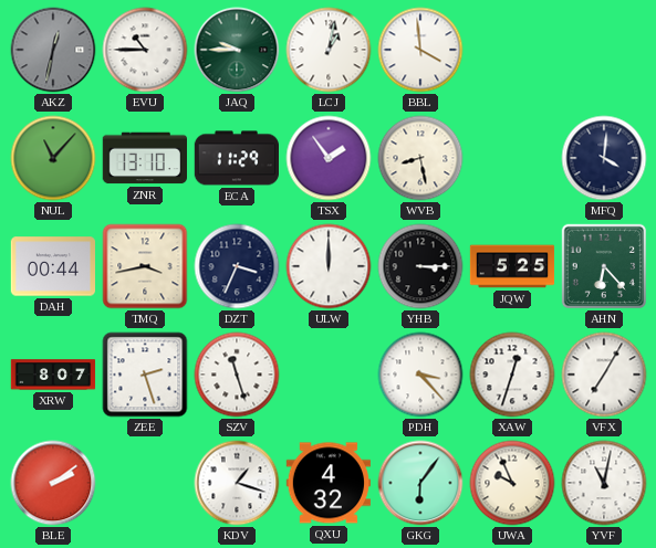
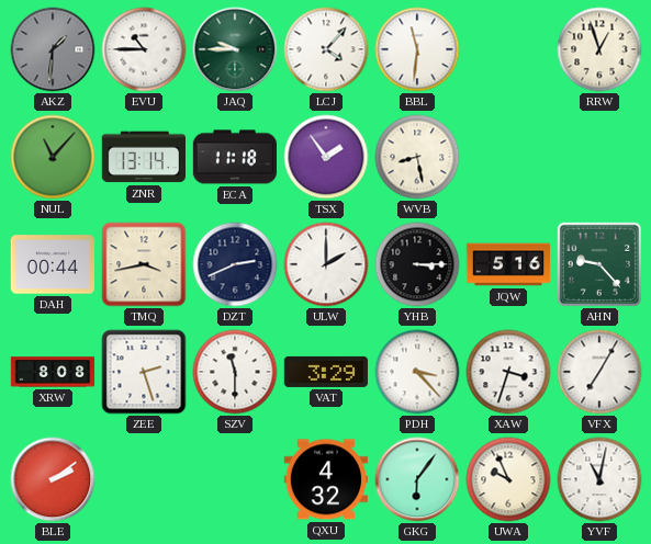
AKZ: 12:32 -> 1:31
LCJ: 1:02 -> 4:07
BBL: 3:59 -> 11:31
RRW: none -> 12:57
ZNR: 13:10 -> 13:14
ECA: 11:29 -> 11:18
MFQ: 4:01 -> none
DZT: 3:34 -> 2:41
ULW: 12:00 -> 2:00
JQW: 5:25 -> 5:16
AHN: 6:23 -> 9:23
XRW: 8:07 -> 8:08
SZV: 11:27 -> 11:30
VAT: none -> 3:29
XAW: 12:33 -> 3:33
KDV: 1:18 -> none
